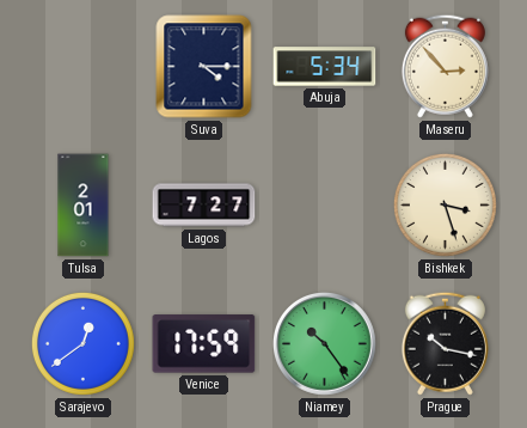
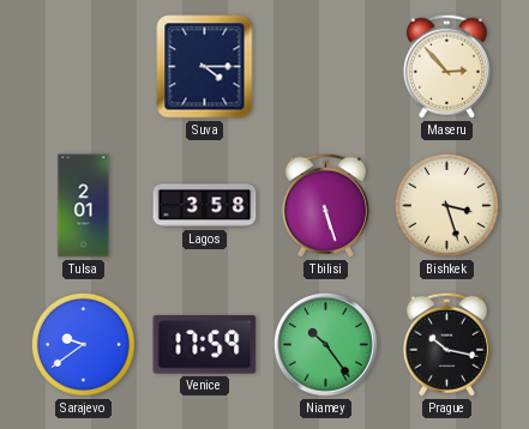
Abuja: 5:34 -> none
Lagos: 7:27 -> 3:58
Tbilisi: none -> 5:27
Sarajevo: 12:39 -> 9:39
